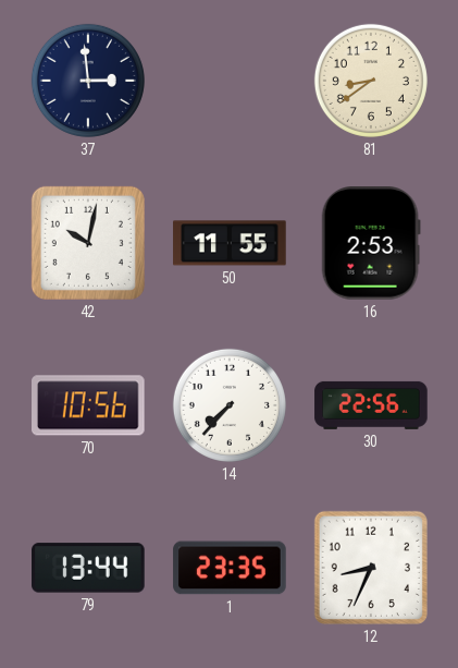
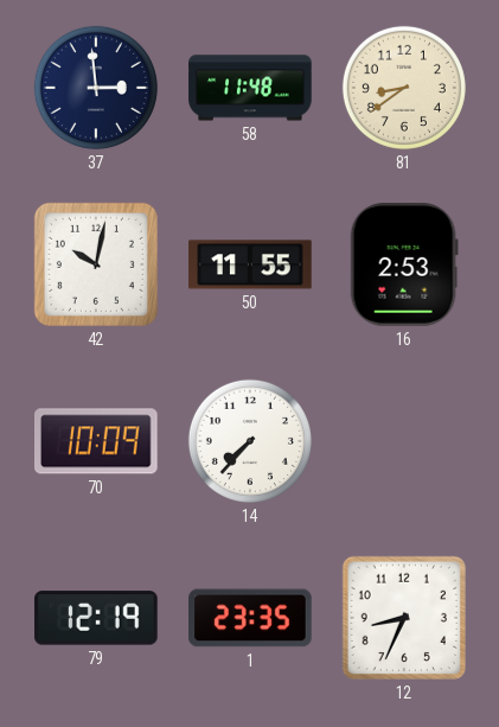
58: none -> 11:48
70: 10:56 -> 10:09
30: 22:56 -> none
79: 13:44 -> 12:19
